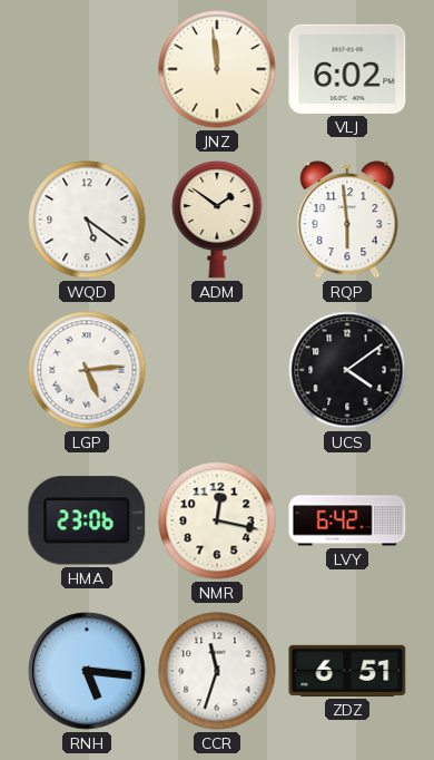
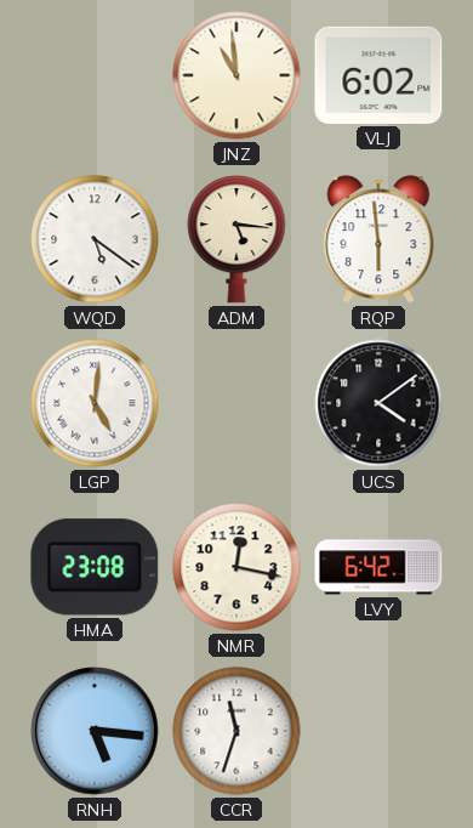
JNZ: 11:59 -> 10:59
ADM: 1:51 -> 5:16
LGP: 5:14 -> 5:01
HMA: 23:06 -> 23:08
ZDZ: 6:51 -> none
